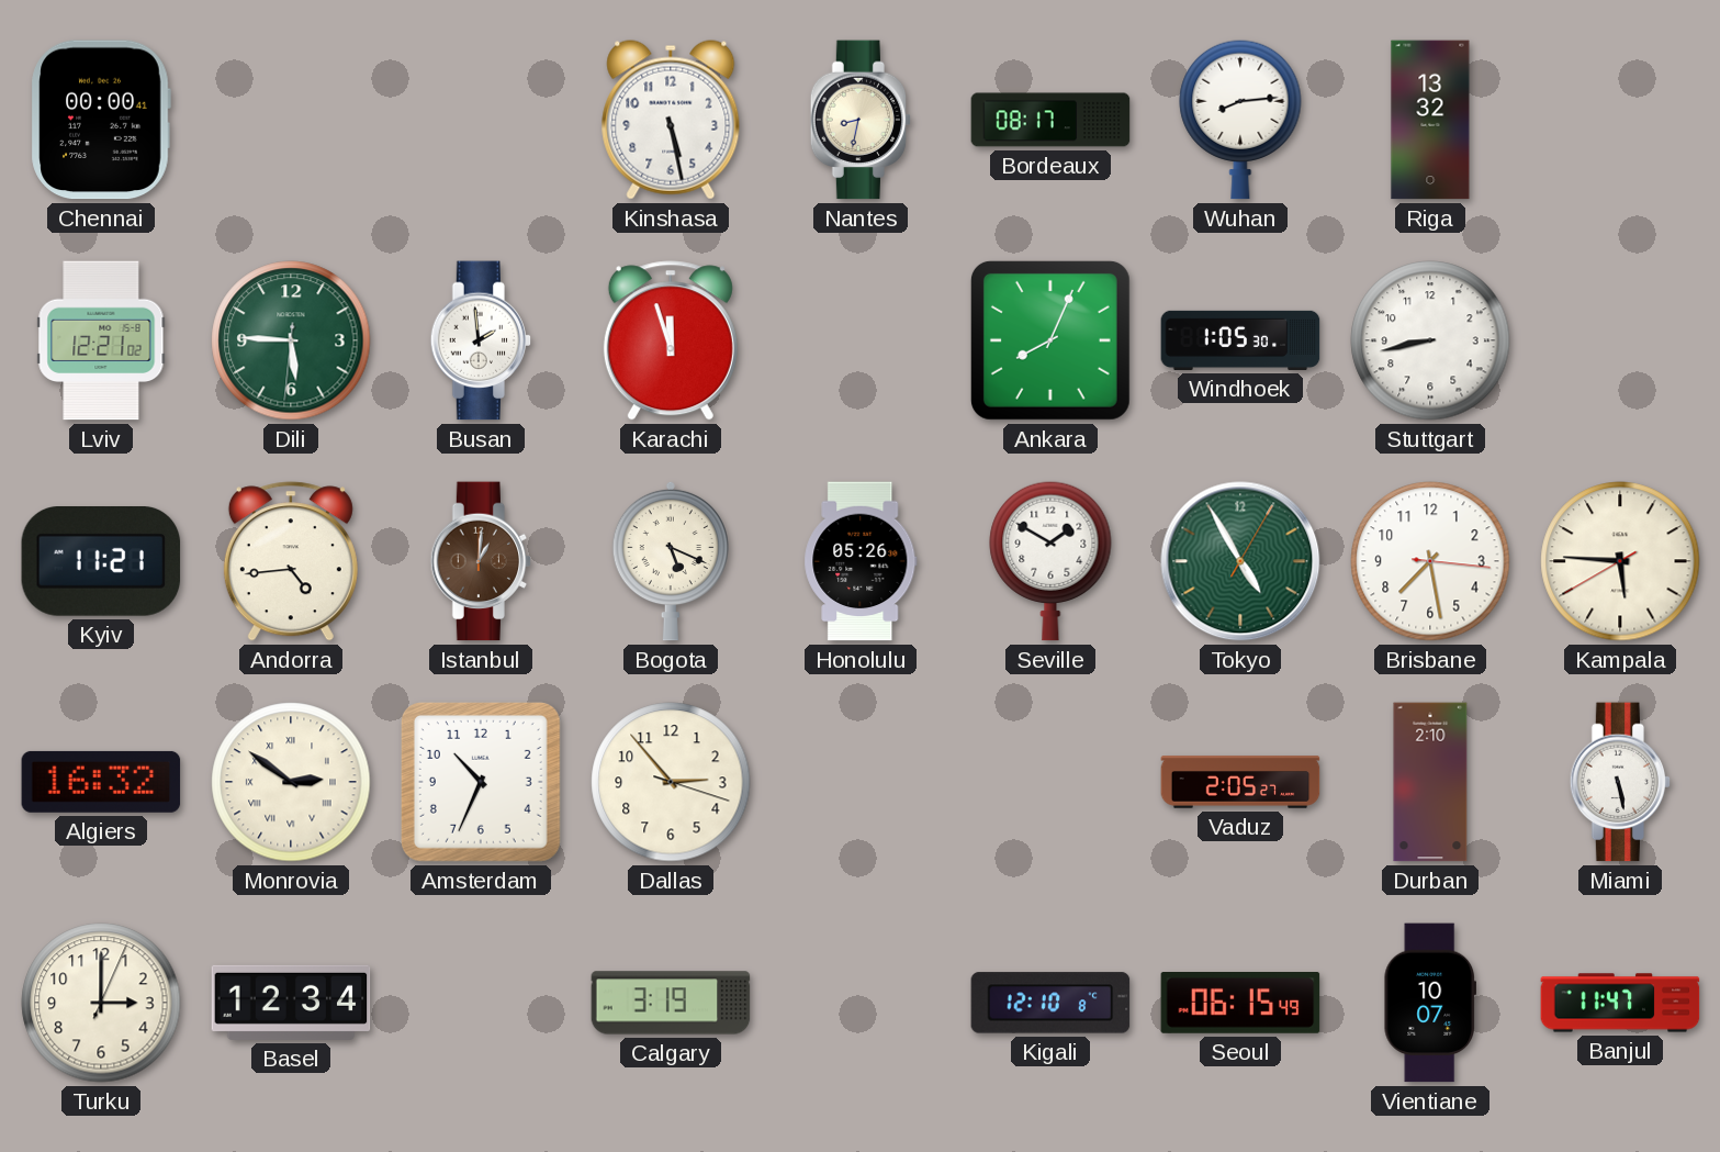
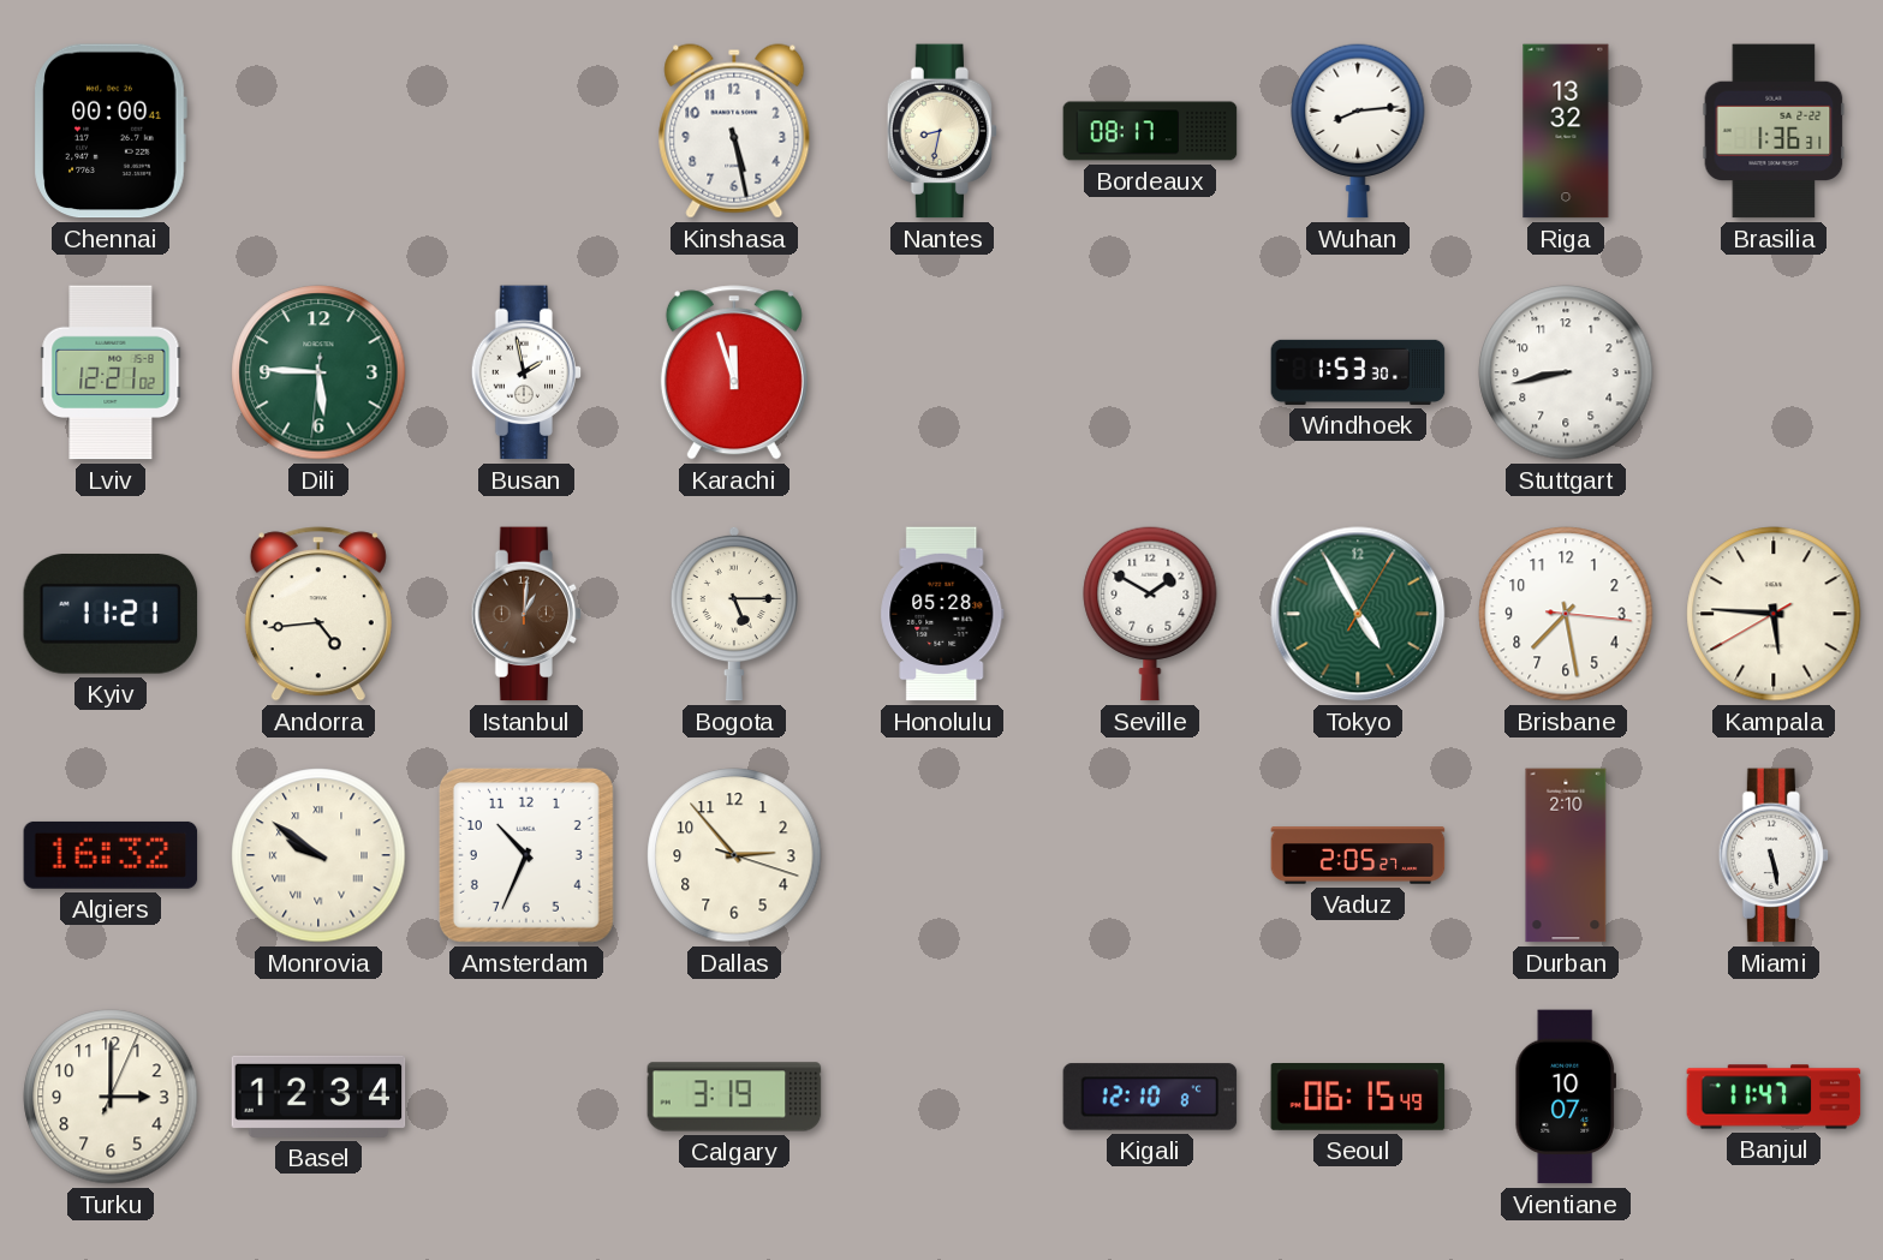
Brasilia: none -> 1:36
Busan: 1:59 -> 1:58
Ankara: 8:04 -> none
Windhoek: 1:05 -> 1:53
Bogota: 5:19 -> 5:15
Honolulu: 05:26 -> 05:28
Monrovia: 2:51 -> 9:51
